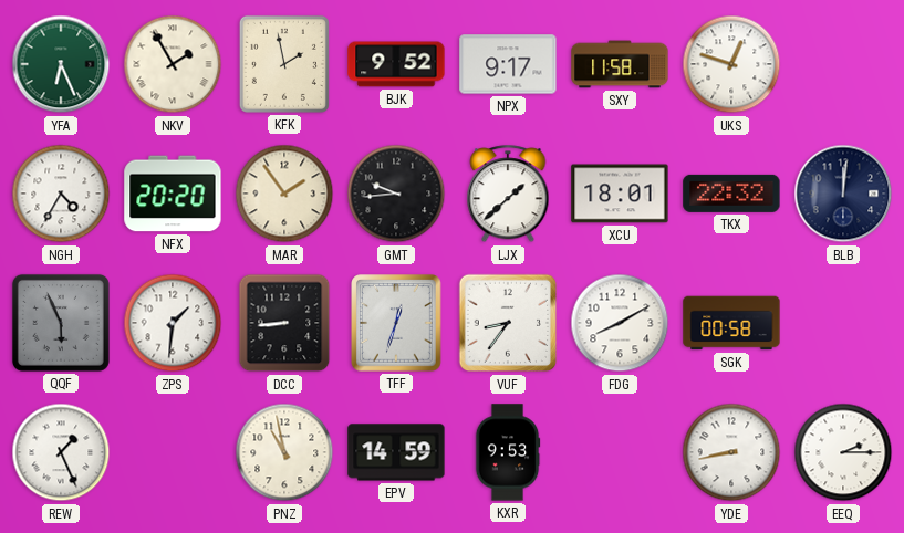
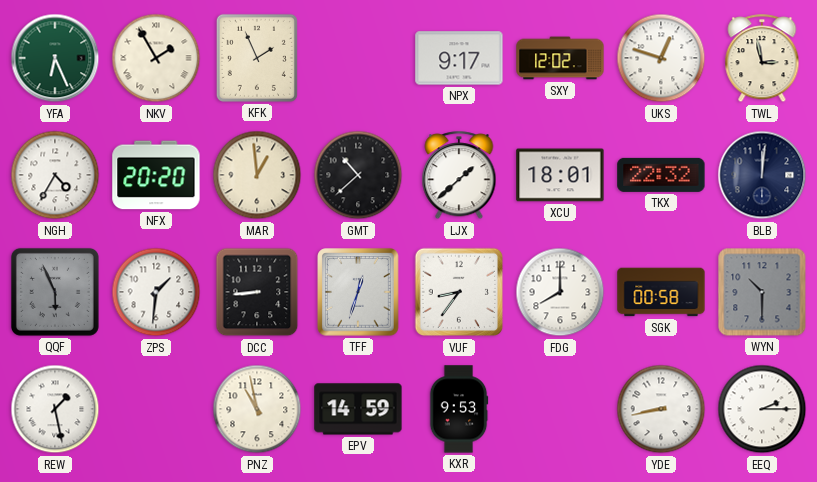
KFK: 1:58 -> 1:56
BJK: 9:52 -> none
SXY: 11:58 -> 12:02
TWL: none -> 2:58
MAR: 1:54 -> 12:59
GMT: 9:44 -> 10:38
FDG: 8:10 -> 8:00
WYN: none -> 10:30
REW: 1:26 -> 1:28
